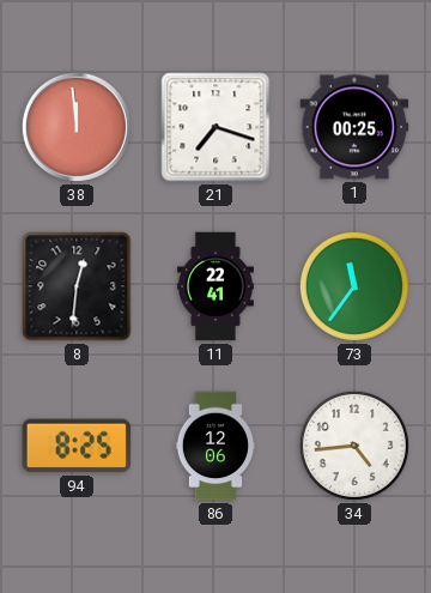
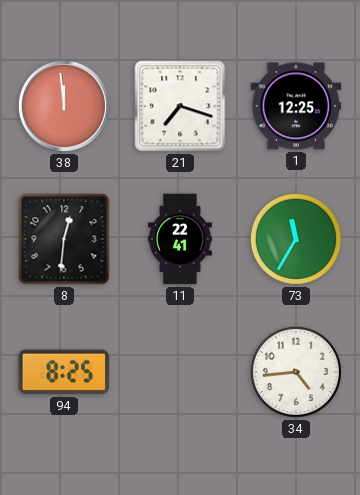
1: 00:25 -> 12:25
73: 11:36 -> 11:35
86: 12:06 -> none
